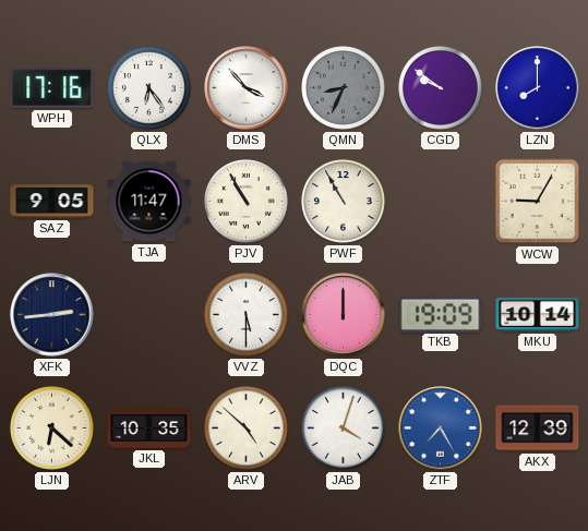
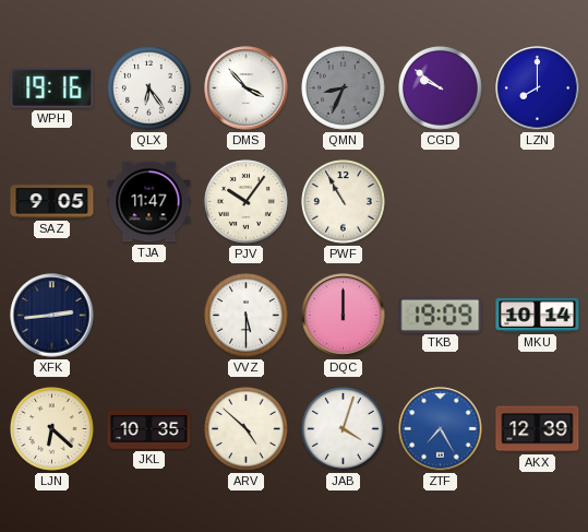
WPH: 17:16 -> 19:16
PJV: 10:55 -> 10:06
WCW: 9:05 -> none
